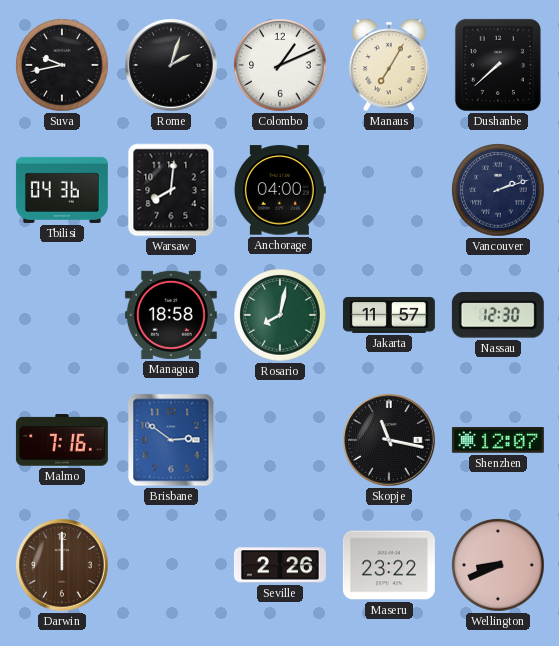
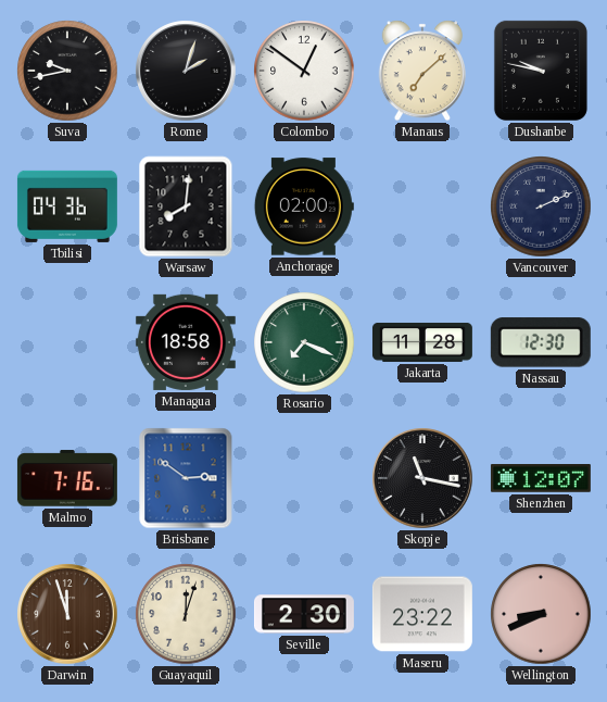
Colombo: 1:11 -> 12:51
Manaus: 7:05 -> 7:08
Dushanbe: 7:38 -> 9:47
Anchorage: 04:00 -> 02:00
Vancouver: 2:12 -> 2:11
Rosario: 8:02 -> 7:19
Jakarta: 11:57 -> 11:28
Darwin: 12:00 -> 11:57
Guayaquil: none -> 12:03
Seville: 2:26 -> 2:30
